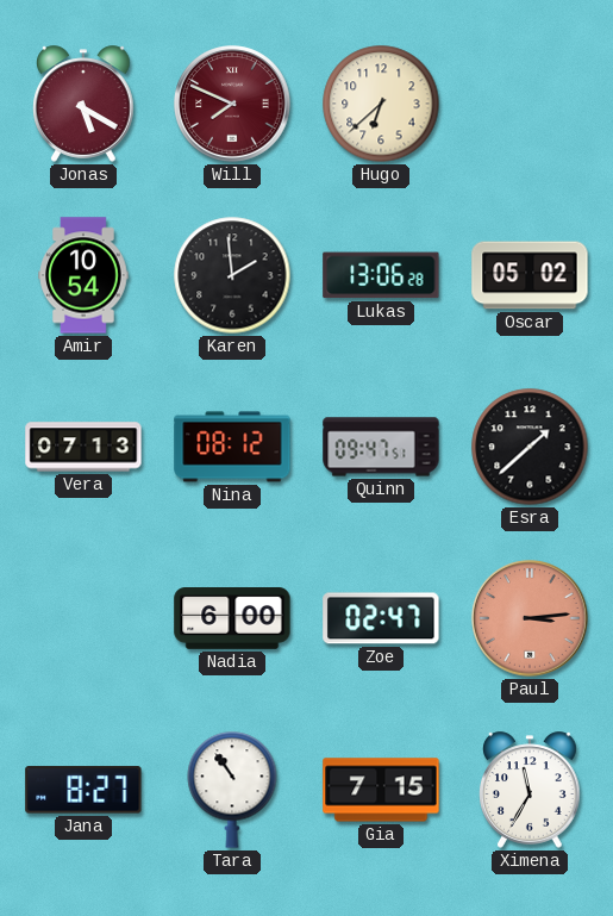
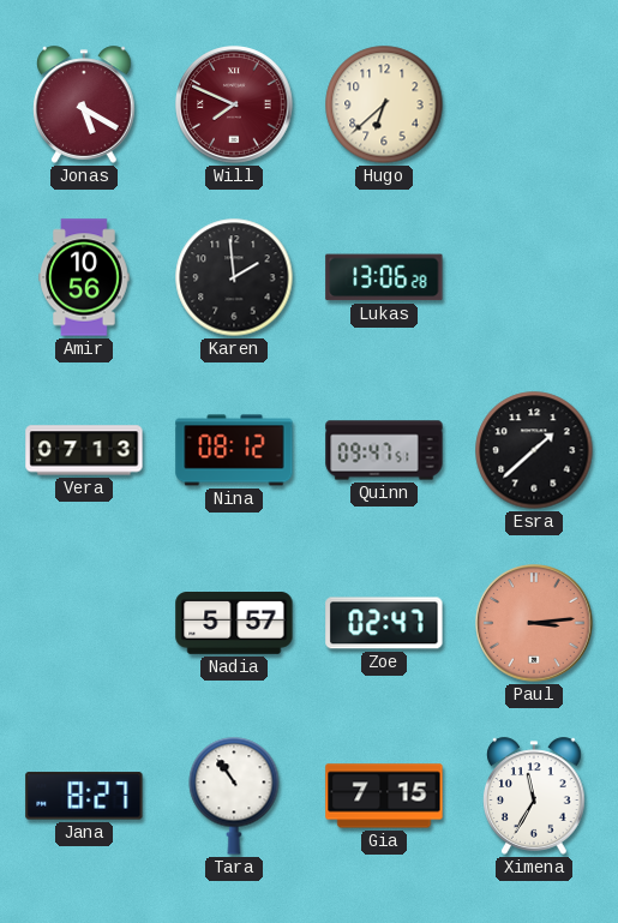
Amir: 10:54 -> 10:56
Oscar: 05:02 -> none
Nadia: 6:00 -> 5:57
